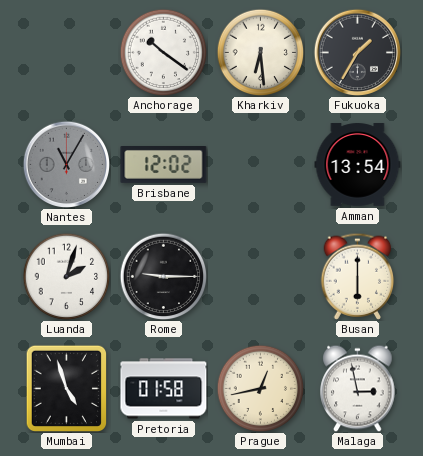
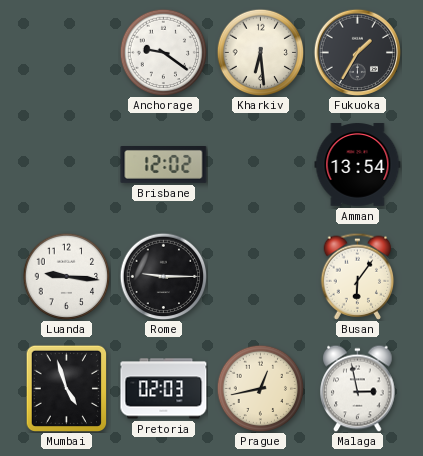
Anchorage: 10:21 -> 9:21
Nantes: 11:05 -> none
Luanda: 2:03 -> 9:16
Busan: 6:00 -> 6:06
Pretoria: 01:58 -> 02:03
